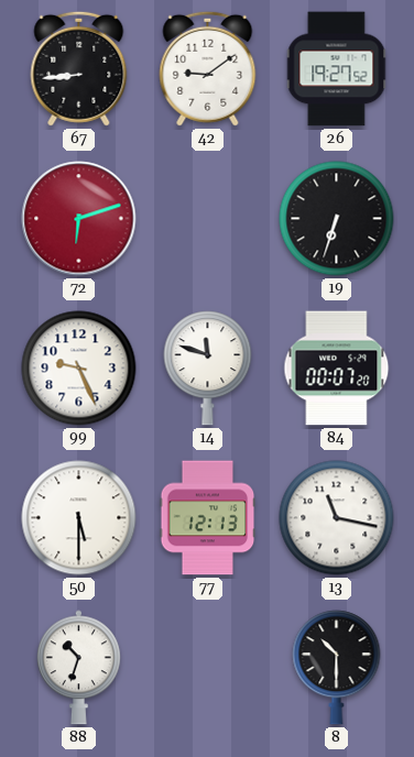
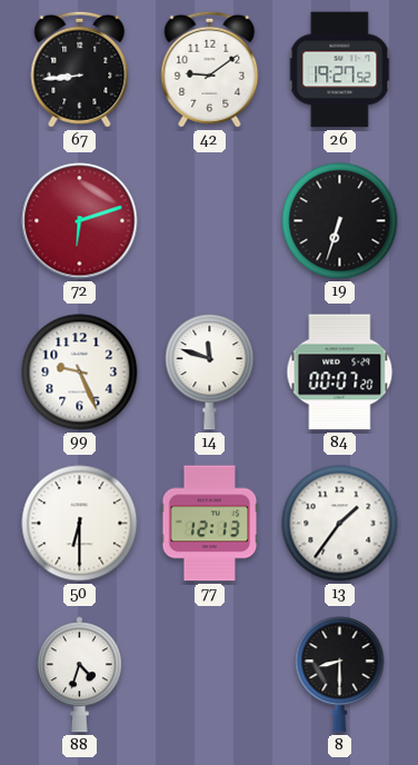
50: 5:30 -> 6:30
13: 11:17 -> 1:36
88: 10:33 -> 4:33
8: 10:30 -> 8:30
